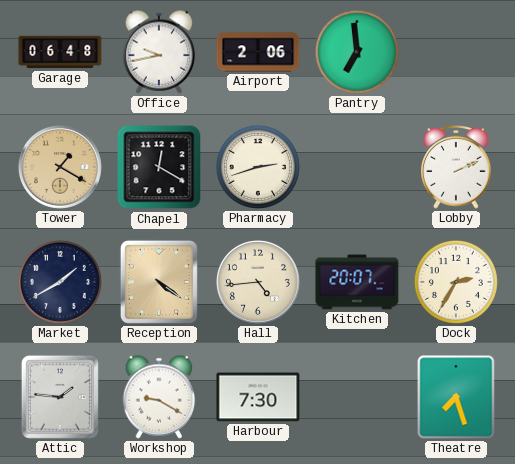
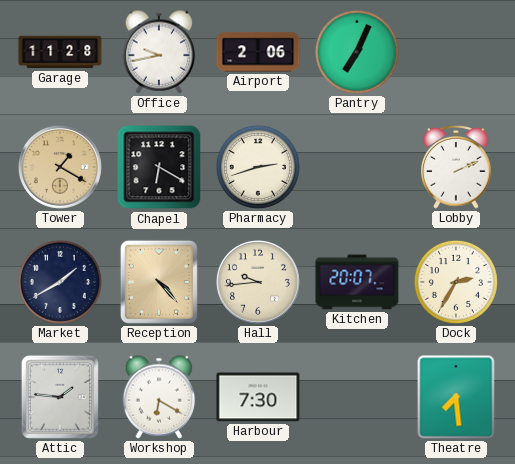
Garage: 06:48 -> 11:28
Pantry: 6:59 -> 7:04
Chapel: 12:20 -> 6:20
Reception: 4:21 -> 4:23
Hall: 4:44 -> 9:44
Workshop: 9:20 -> 6:20
Theatre: 7:27 -> 7:29
